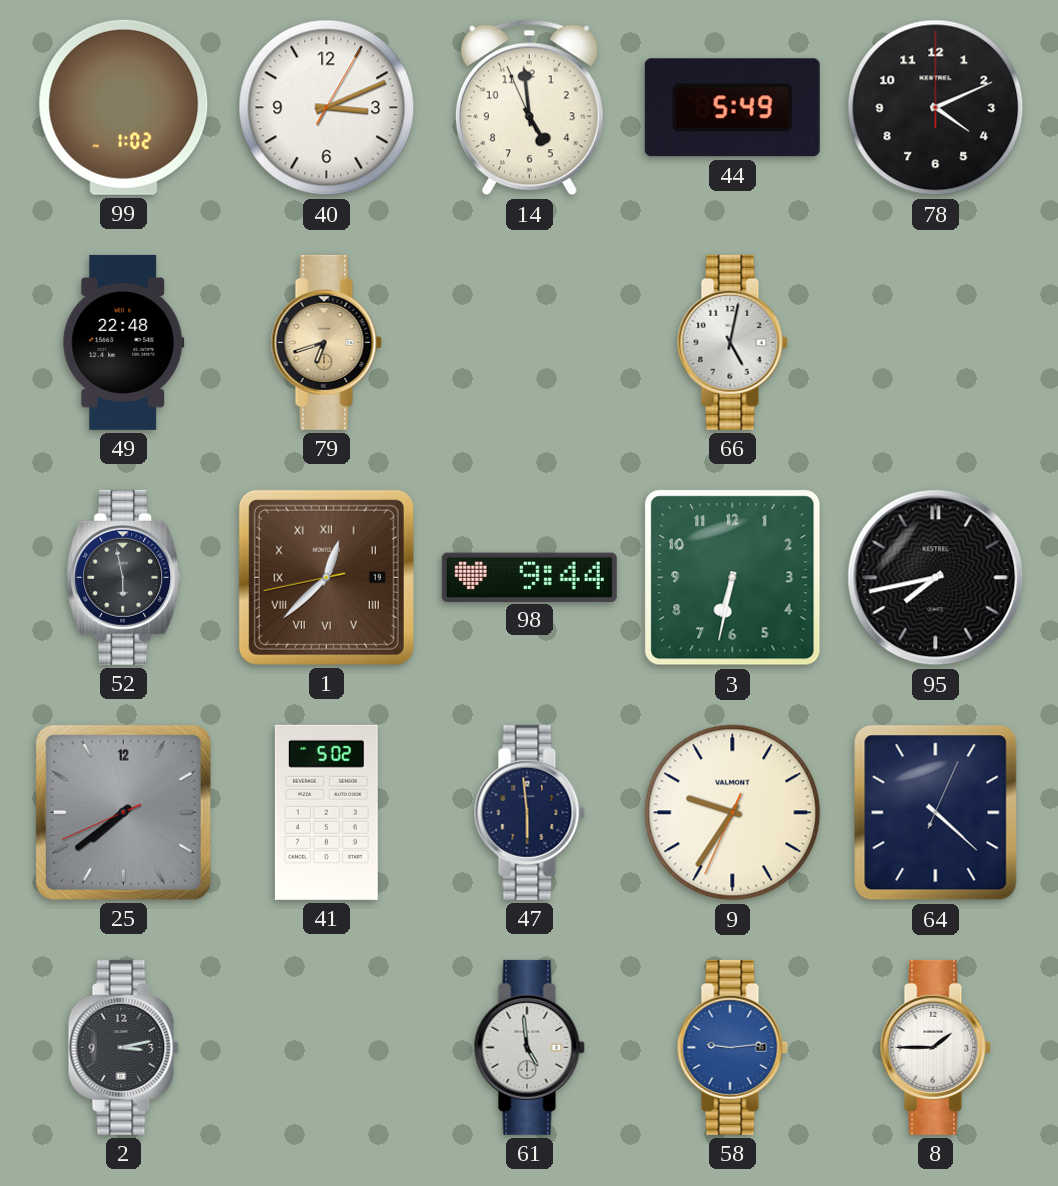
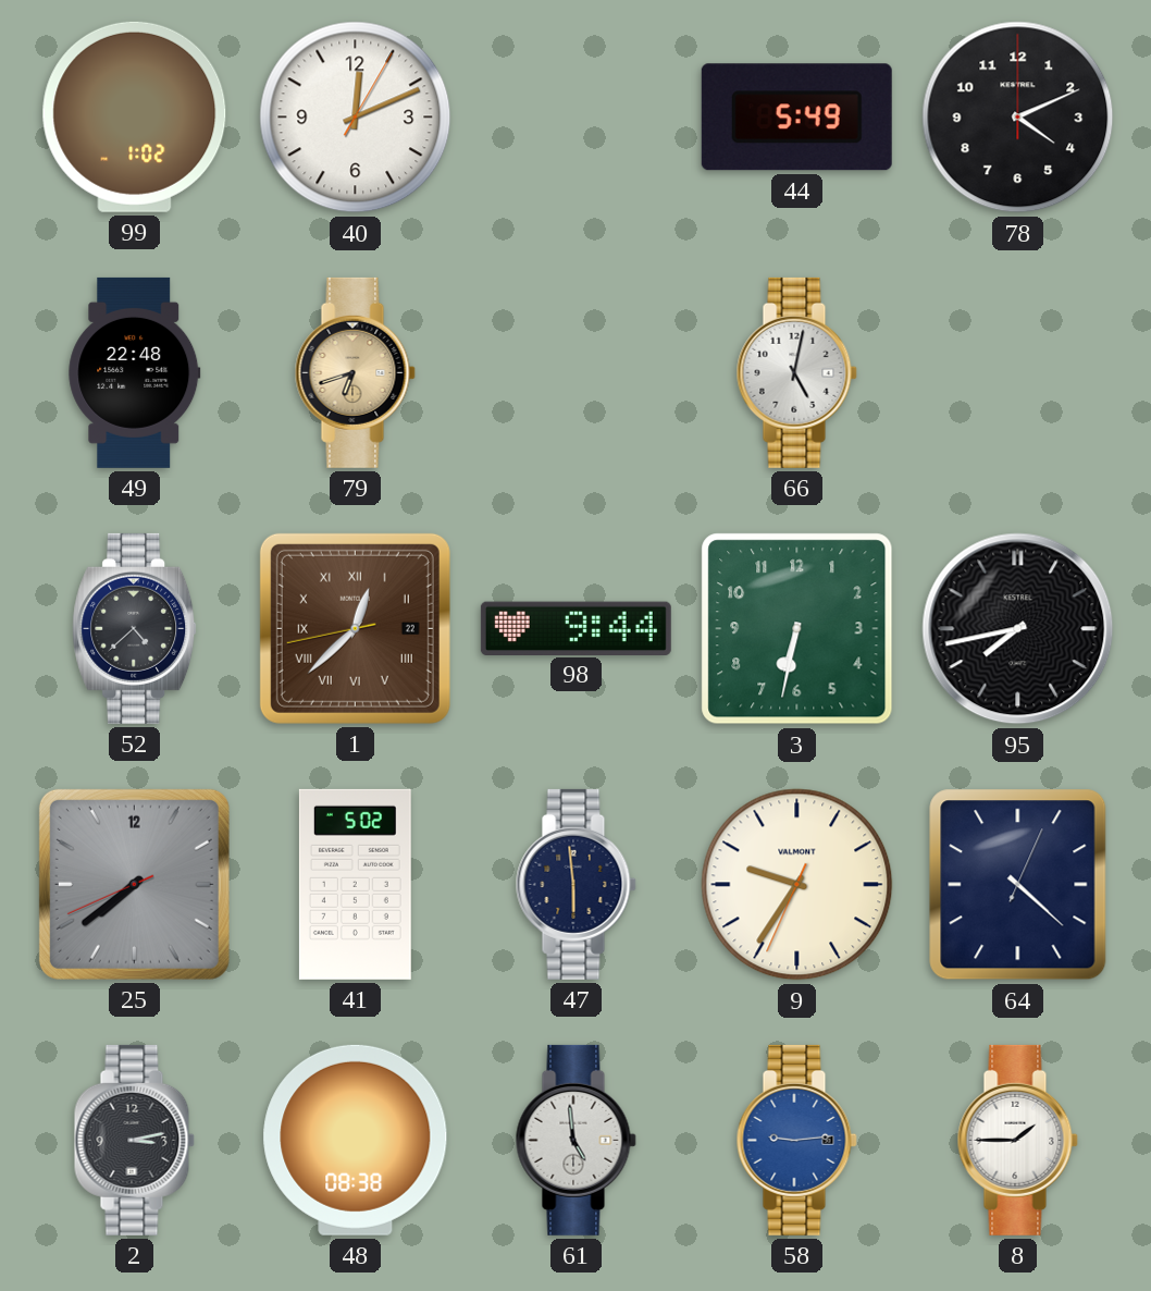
40: 3:11 -> 12:11
14: 4:58 -> none
52: 5:58 -> 4:38
1 date: 19 -> 22
48: none -> 08:38
